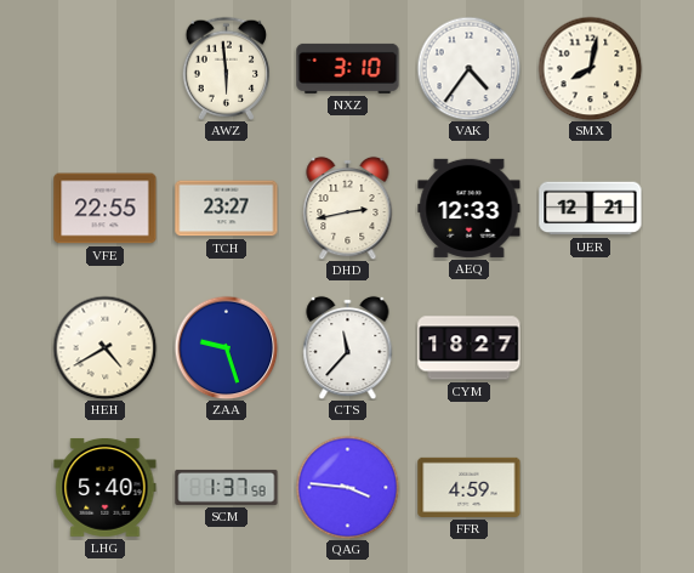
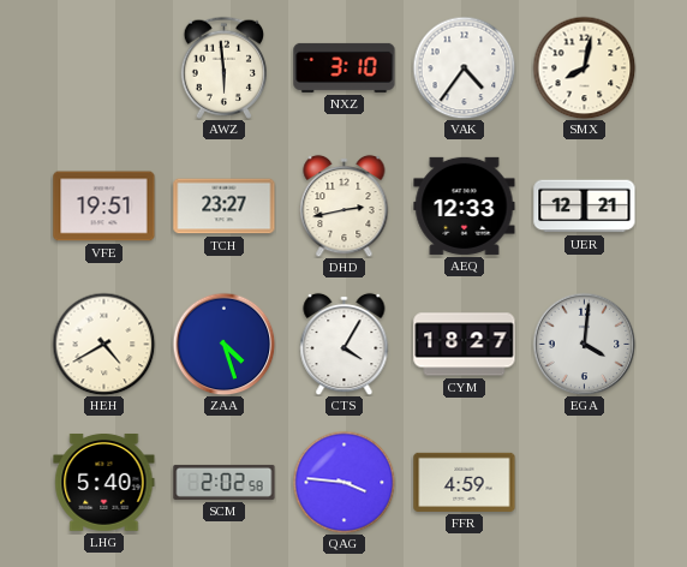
VFE: 22:55 -> 19:51
ZAA: 9:27 -> 4:27
CTS: 11:37 -> 4:05
EGA: none -> 4:01
SCM: 1:37 -> 2:02
